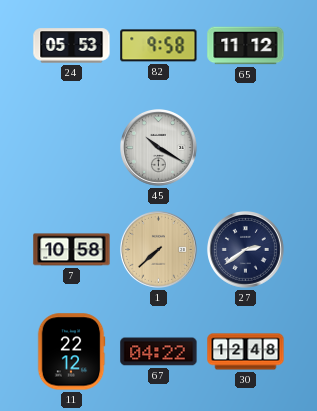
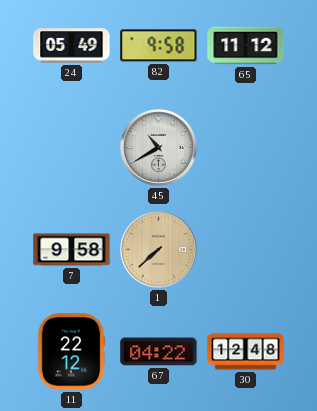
24: 05:53 -> 05:49
45: 10:20 -> 10:40
7: 10:58 -> 9:58
27: 2:39 -> none
